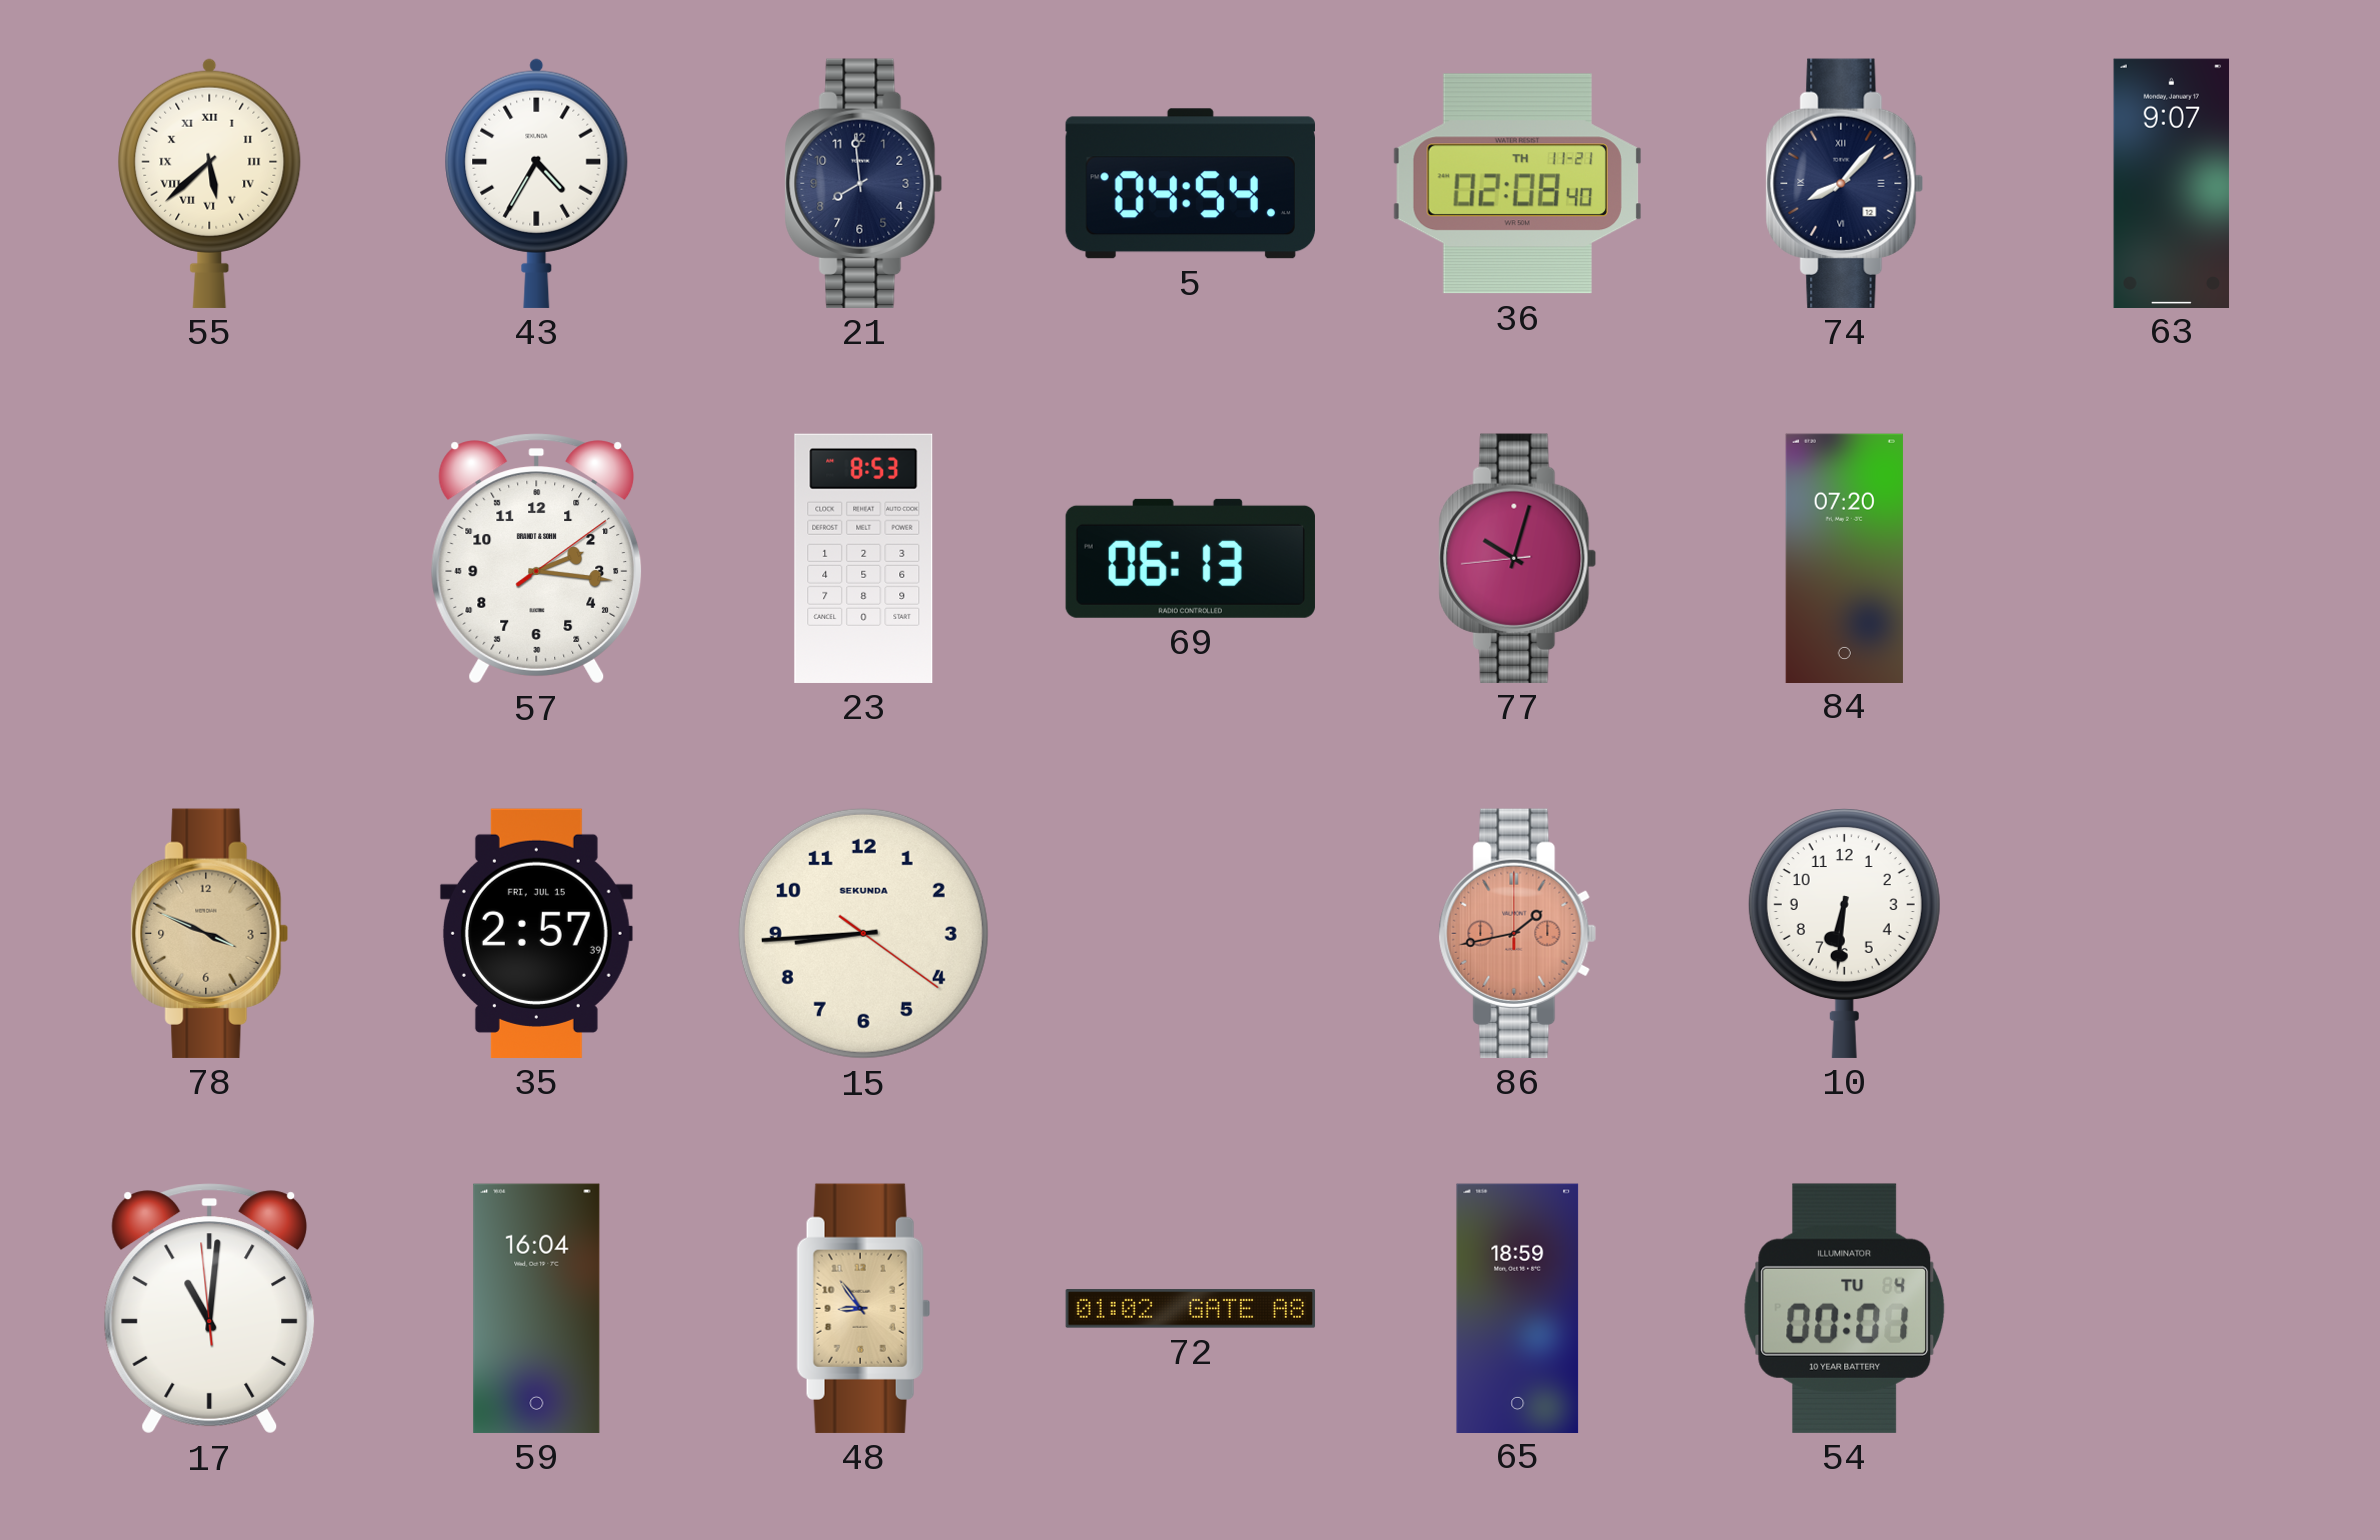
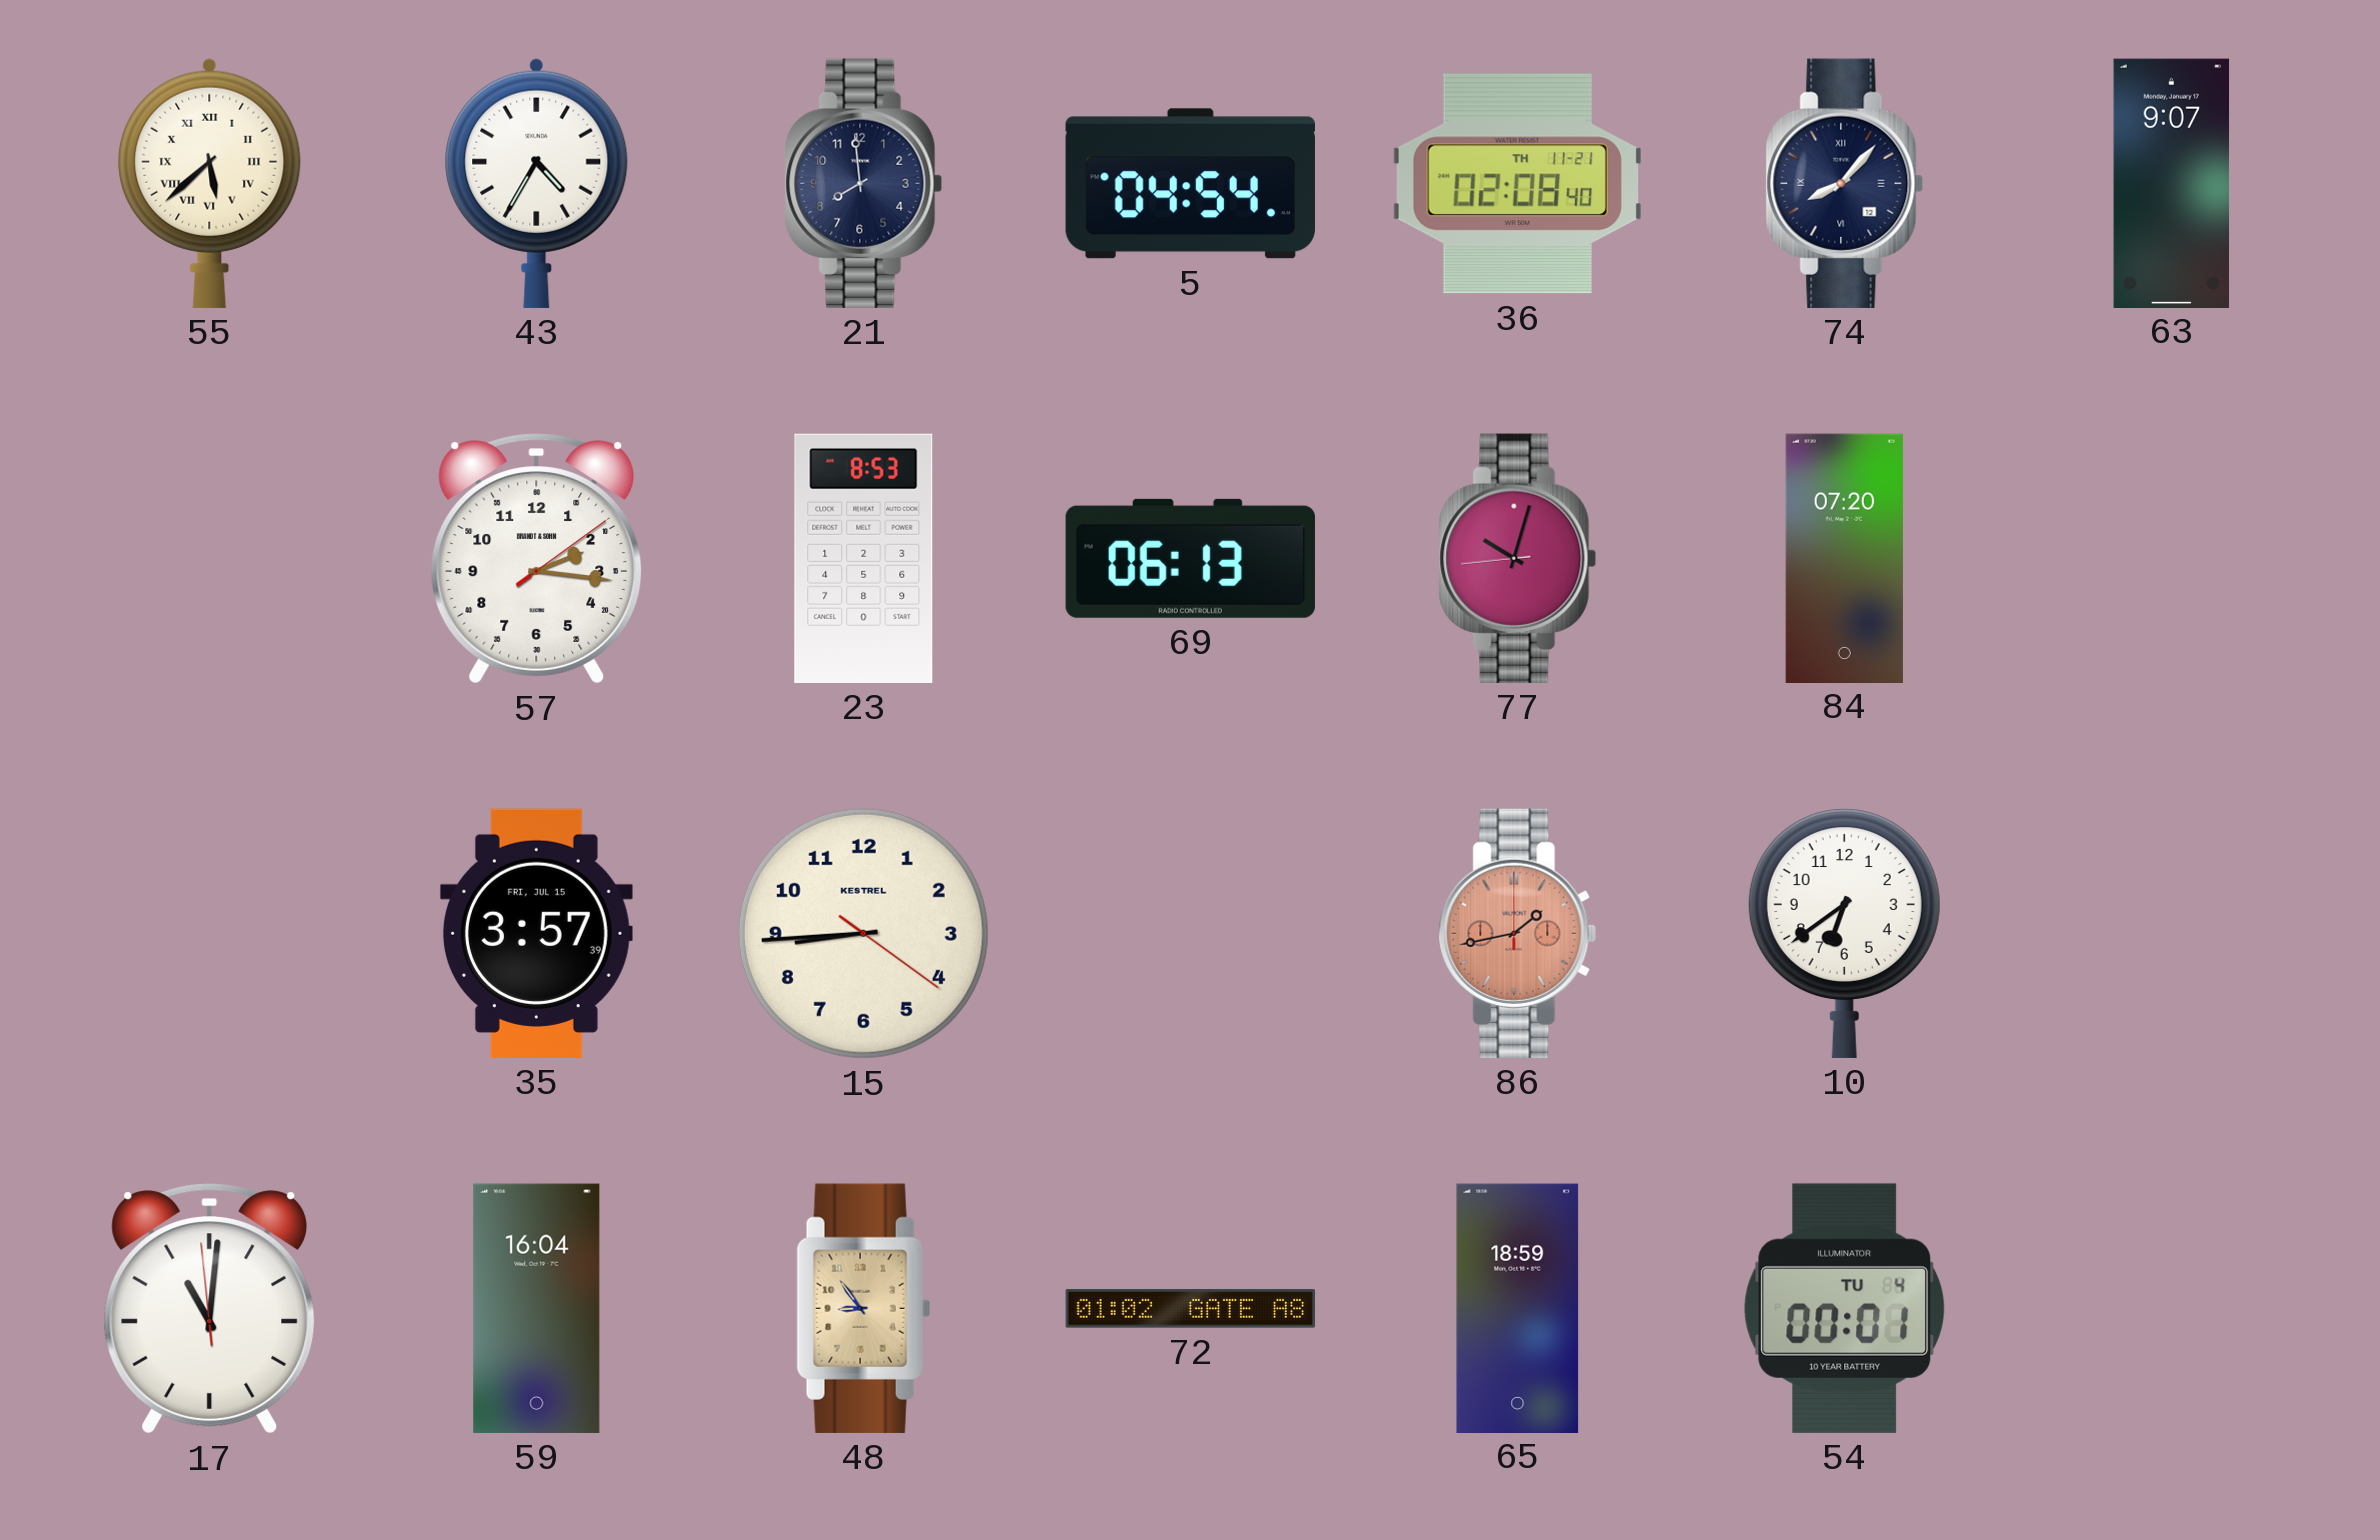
78: 3:49 -> none
35: 2:57 -> 3:57
15 brand: SEKUNDA -> KESTREL
10: 6:31 -> 6:39
